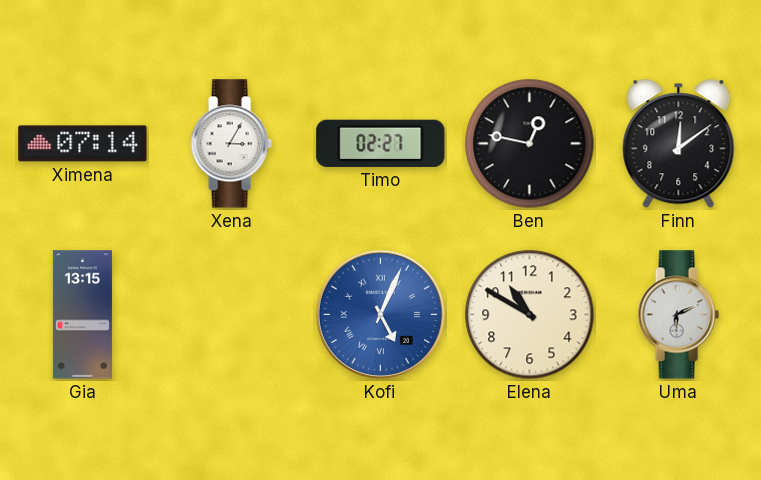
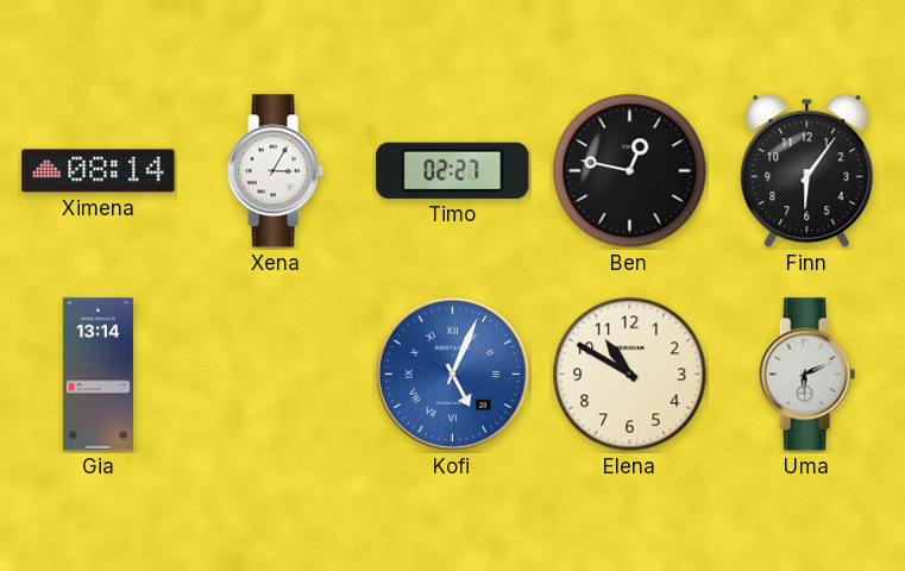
Ximena: 07:14 -> 08:14
Finn: 12:09 -> 6:06
Gia: 13:15 -> 13:14
